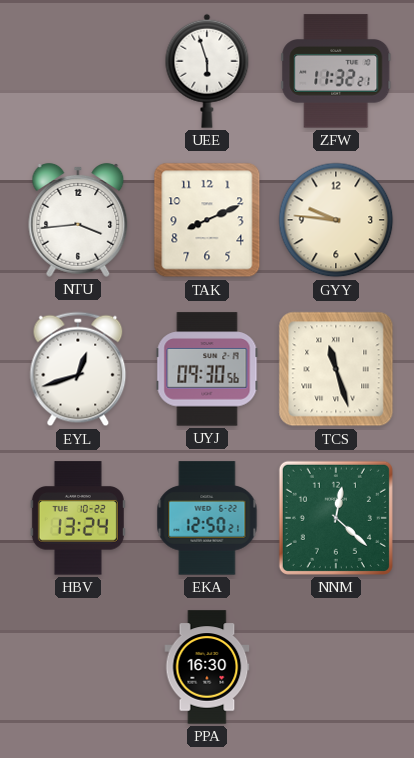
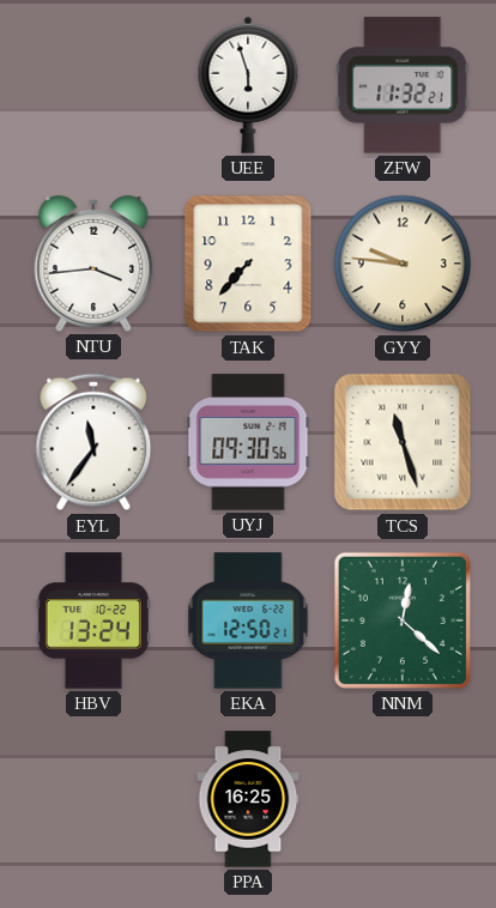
TAK: 8:11 -> 7:37
EYL: 12:42 -> 11:36
PPA: 16:30 -> 16:25
